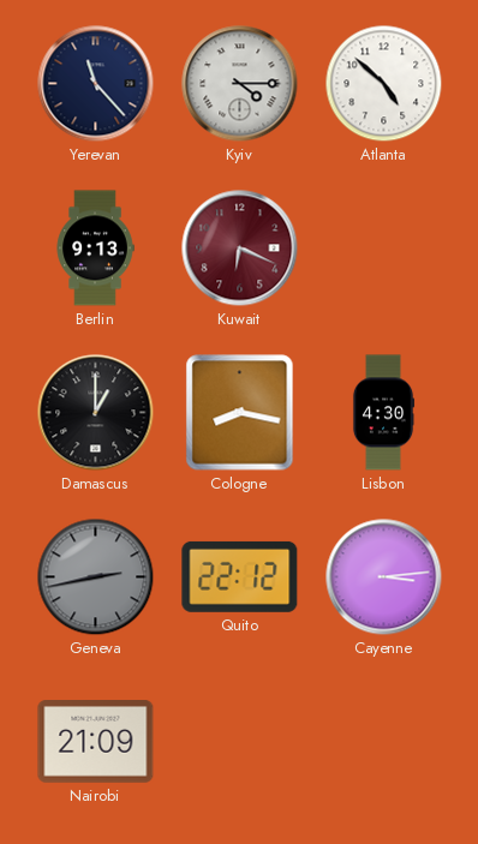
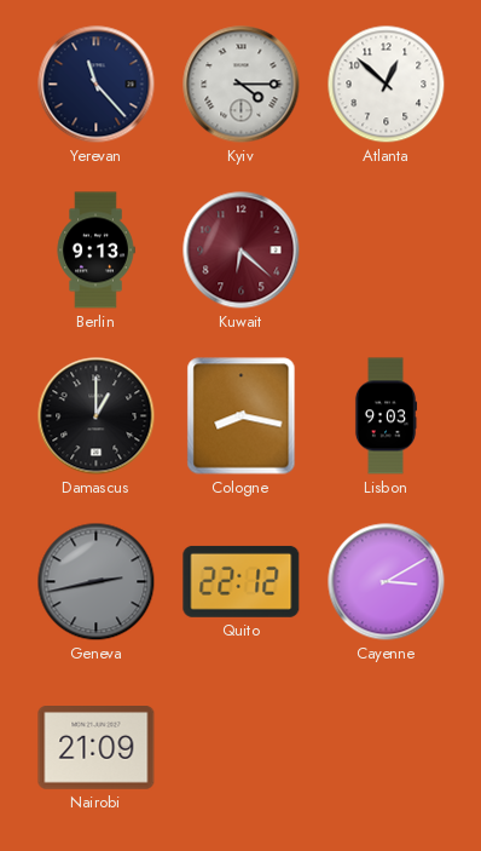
Atlanta: 4:52 -> 12:52
Kuwait: 6:19 -> 6:22
Lisbon: 4:30 -> 9:03
Cayenne: 3:14 -> 3:10
